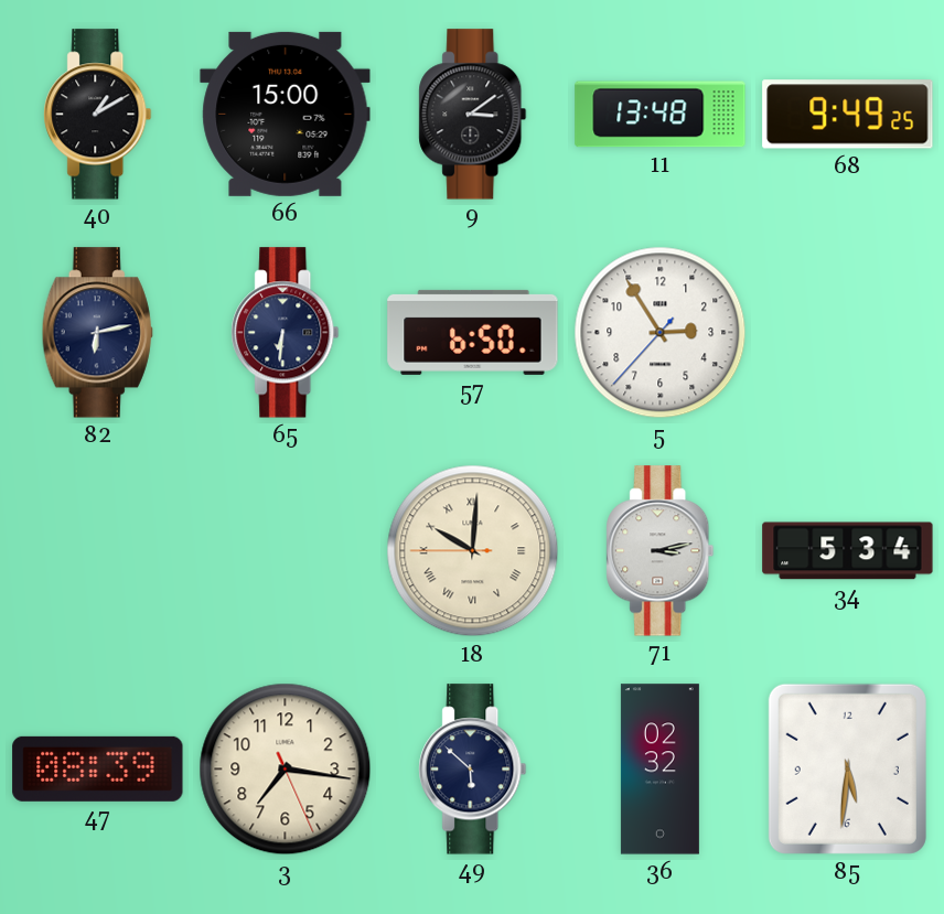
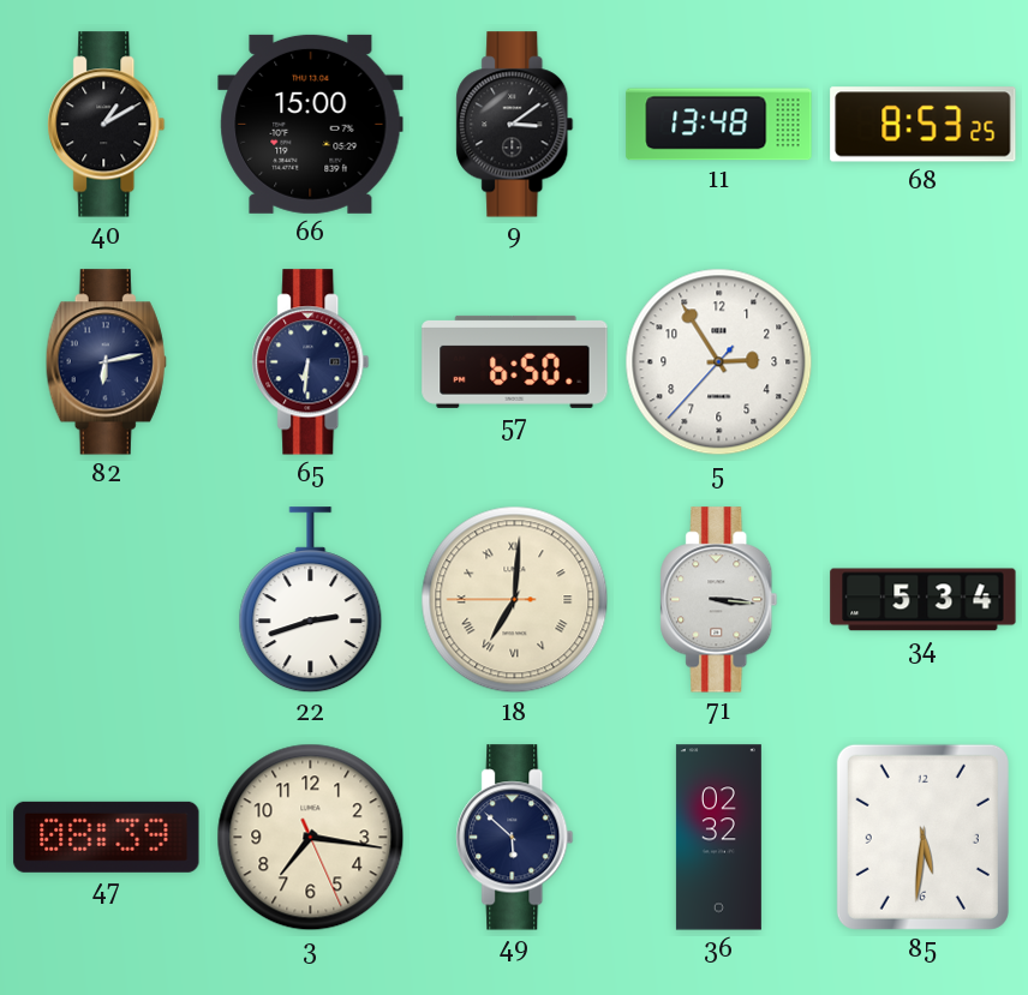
68: 9:49 -> 8:53
22: none -> 2:42
18: 10:00 -> 7:00
71: 3:13 -> 3:16
